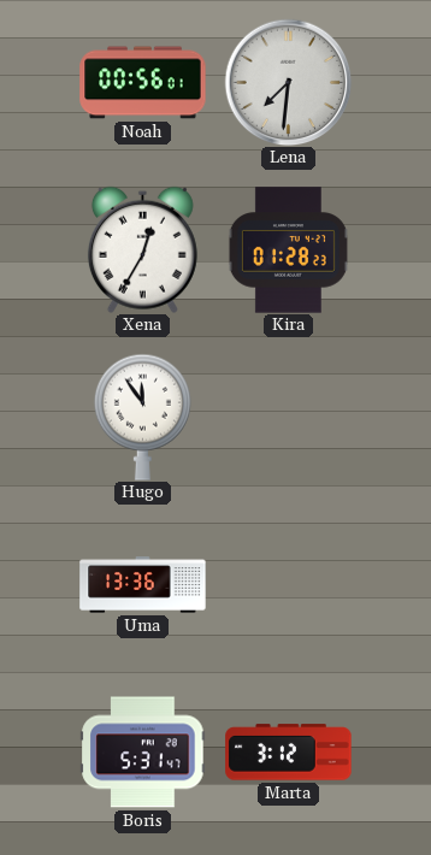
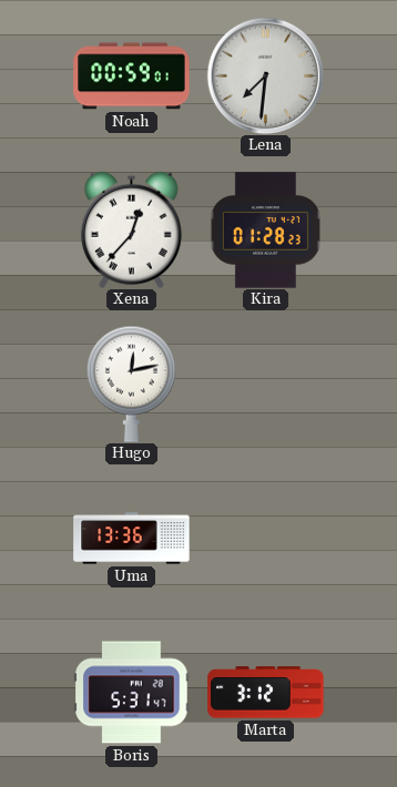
Noah: 00:56 -> 00:59
Xena: 12:35 -> 12:37
Hugo: 11:54 -> 12:13
